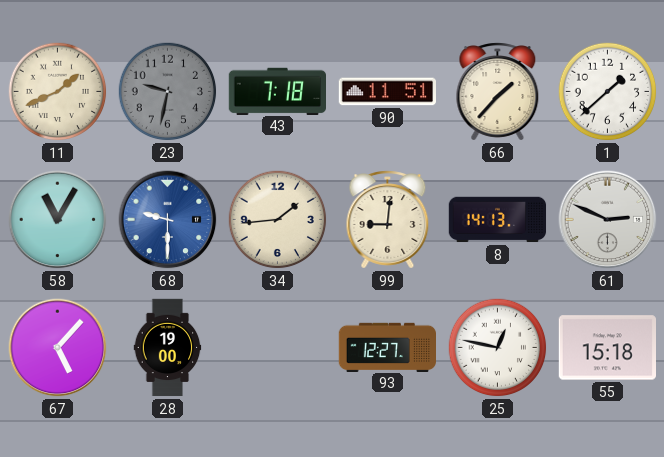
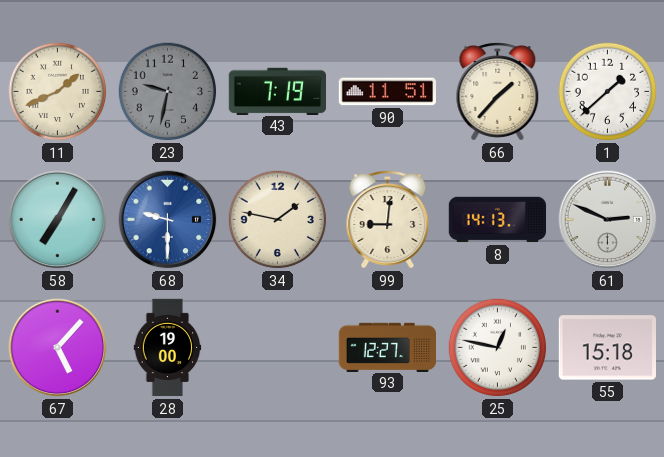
43: 7:18 -> 7:19
58: 11:05 -> 7:05
34: 1:44 -> 1:47
